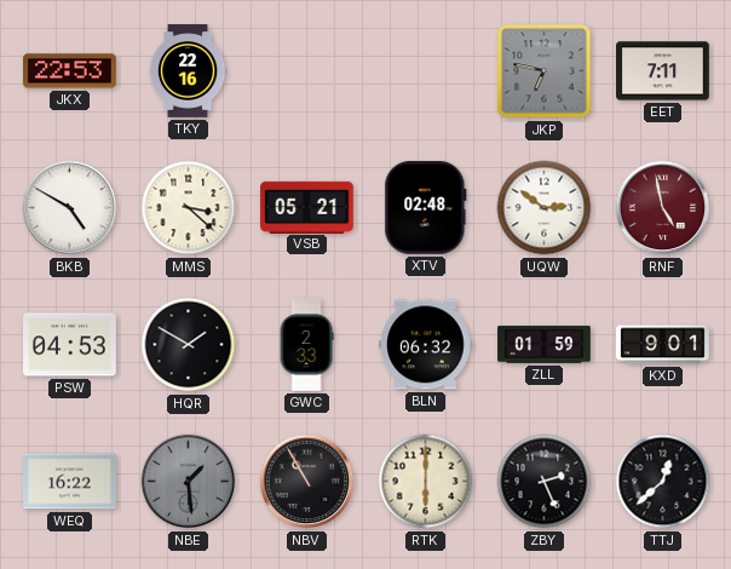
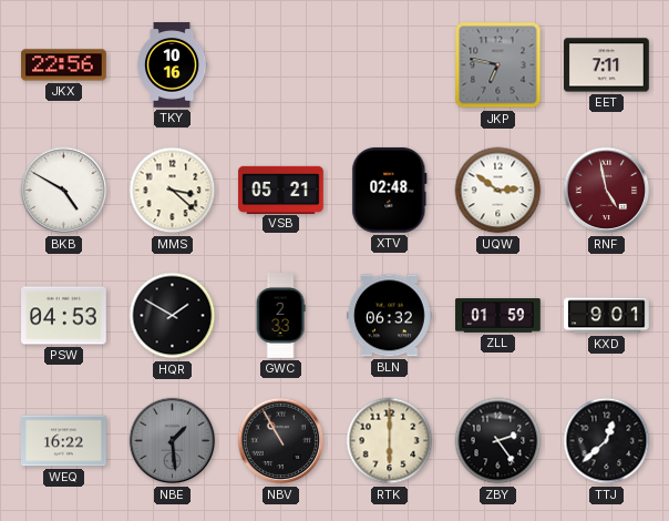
JKX: 22:53 -> 22:56
TKY: 22:16 -> 10:16
ZBY: 2:26 -> 2:24
